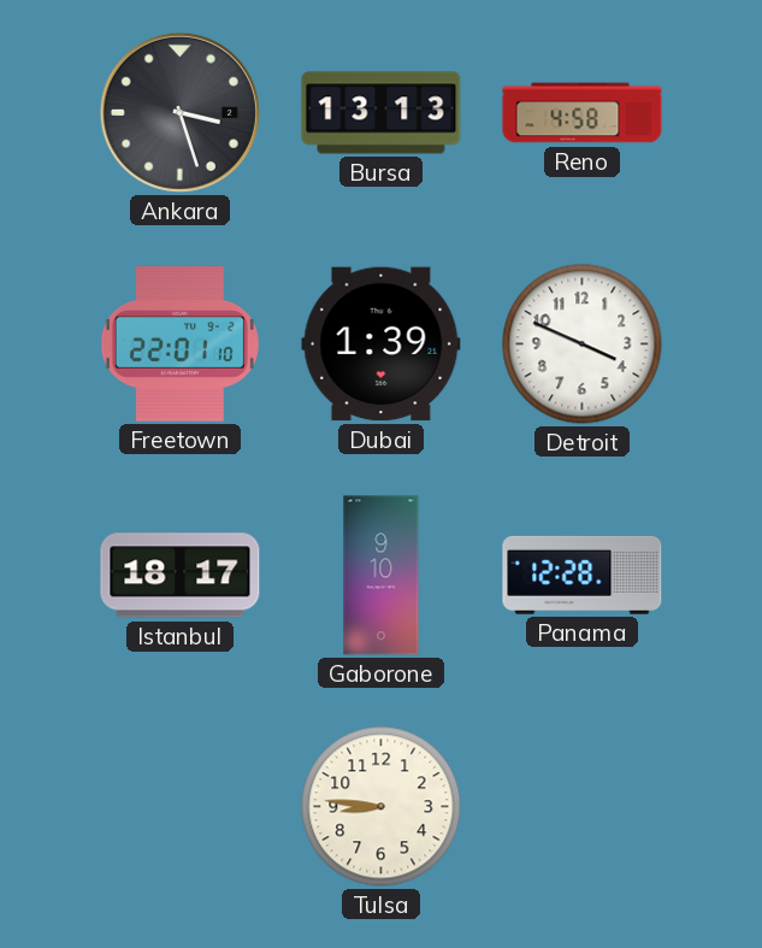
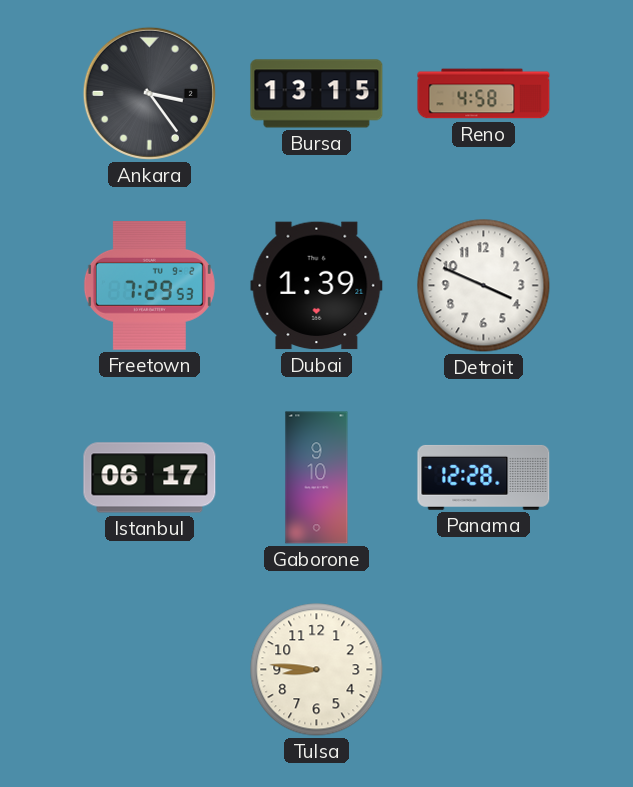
Ankara: 3:27 -> 3:24
Bursa: 13:13 -> 13:15
Freetown: 22:01 -> 7:29
Istanbul: 18:17 -> 06:17
